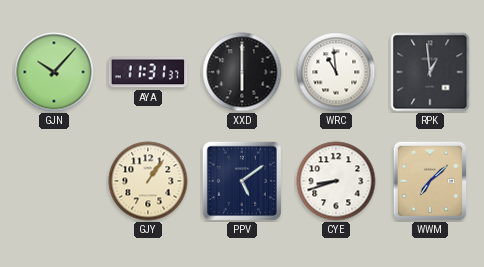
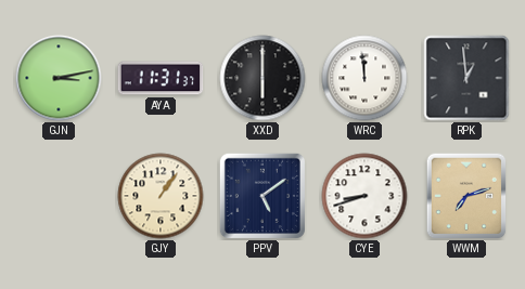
GJN: 10:07 -> 3:13
WRC: 10:59 -> 11:59
WWM: 7:08 -> 7:12
